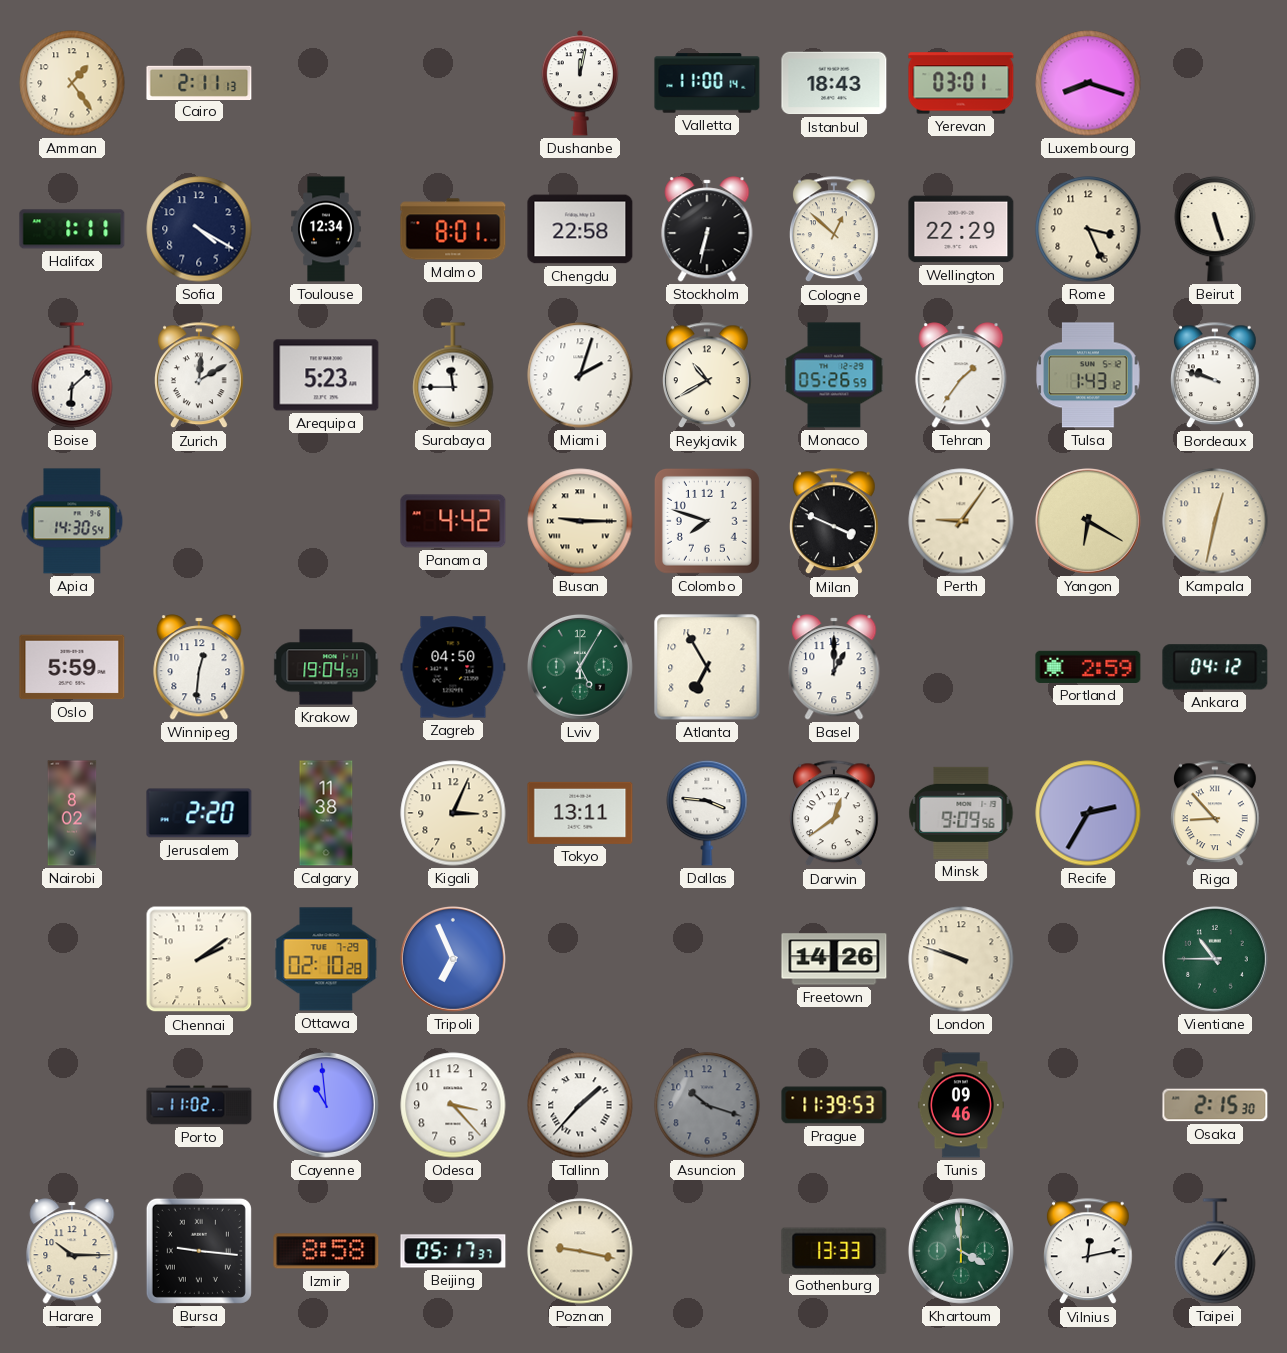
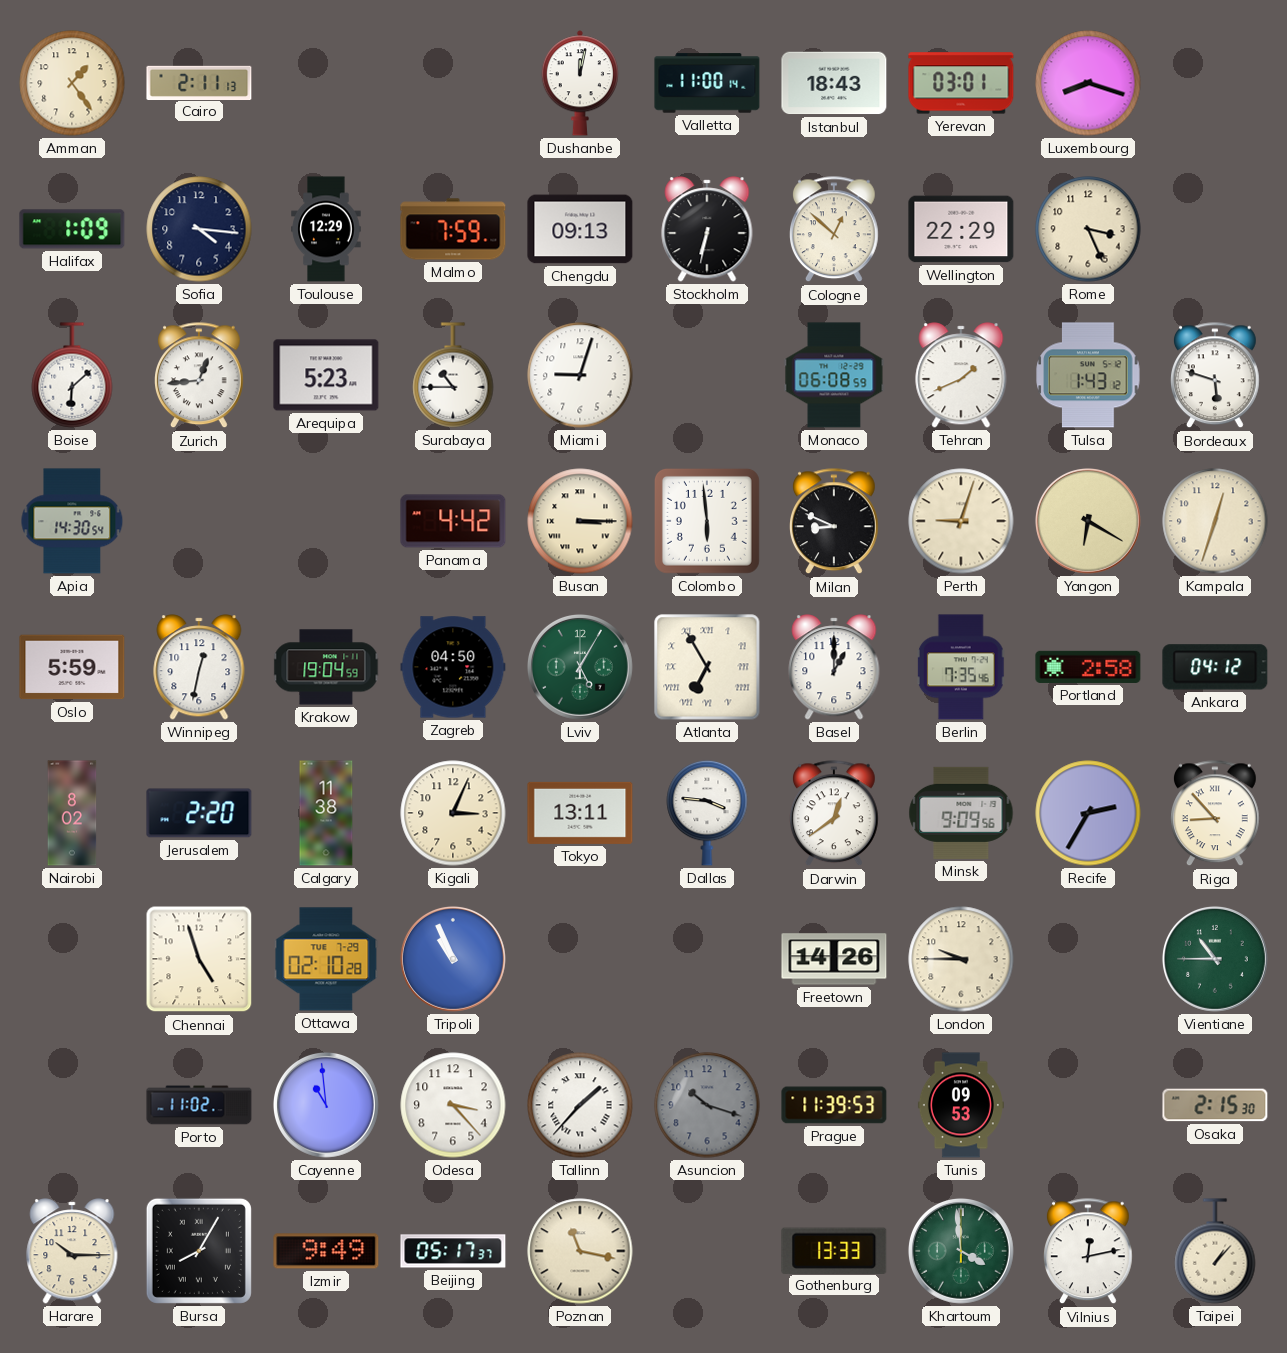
Halifax: 1:11 -> 1:09
Sofia: 4:20 -> 4:16
Toulouse: 12:34 -> 12:29
Malmo: 8:01 -> 7:59
Chengdu: 22:58 -> 09:13
Beirut: 5:27 -> none
Zurich: 12:10 -> 12:44
Surabaya: 11:45 -> 10:45
Miami: 2:03 -> 9:03
Reykjavik: 10:40 -> none
Monaco: 05:26 -> 06:08
Tehran: 1:36 -> 1:41
Bordeaux: 9:48 -> 5:48
Busan: 9:15 -> 3:15
Colombo: 7:48 -> 5:59
Milan: 3:49 -> 8:49
Perth: 9:06 -> 9:03
Kampala: 12:32 -> 12:33
Winnipeg: 12:31 -> 12:32
Atlanta numerals: Arabic -> Roman
Berlin: none -> 7:35
Portland: 2:59 -> 2:58
Chennai: 2:09 -> 4:57
Tripoli: 6:56 -> 10:56
London: 9:48 -> 9:45
Tunis: 09:46 -> 09:53
Bursa: 9:16 -> 8:05
Izmir: 8:58 -> 9:49
Poznan: 9:17 -> 11:17
